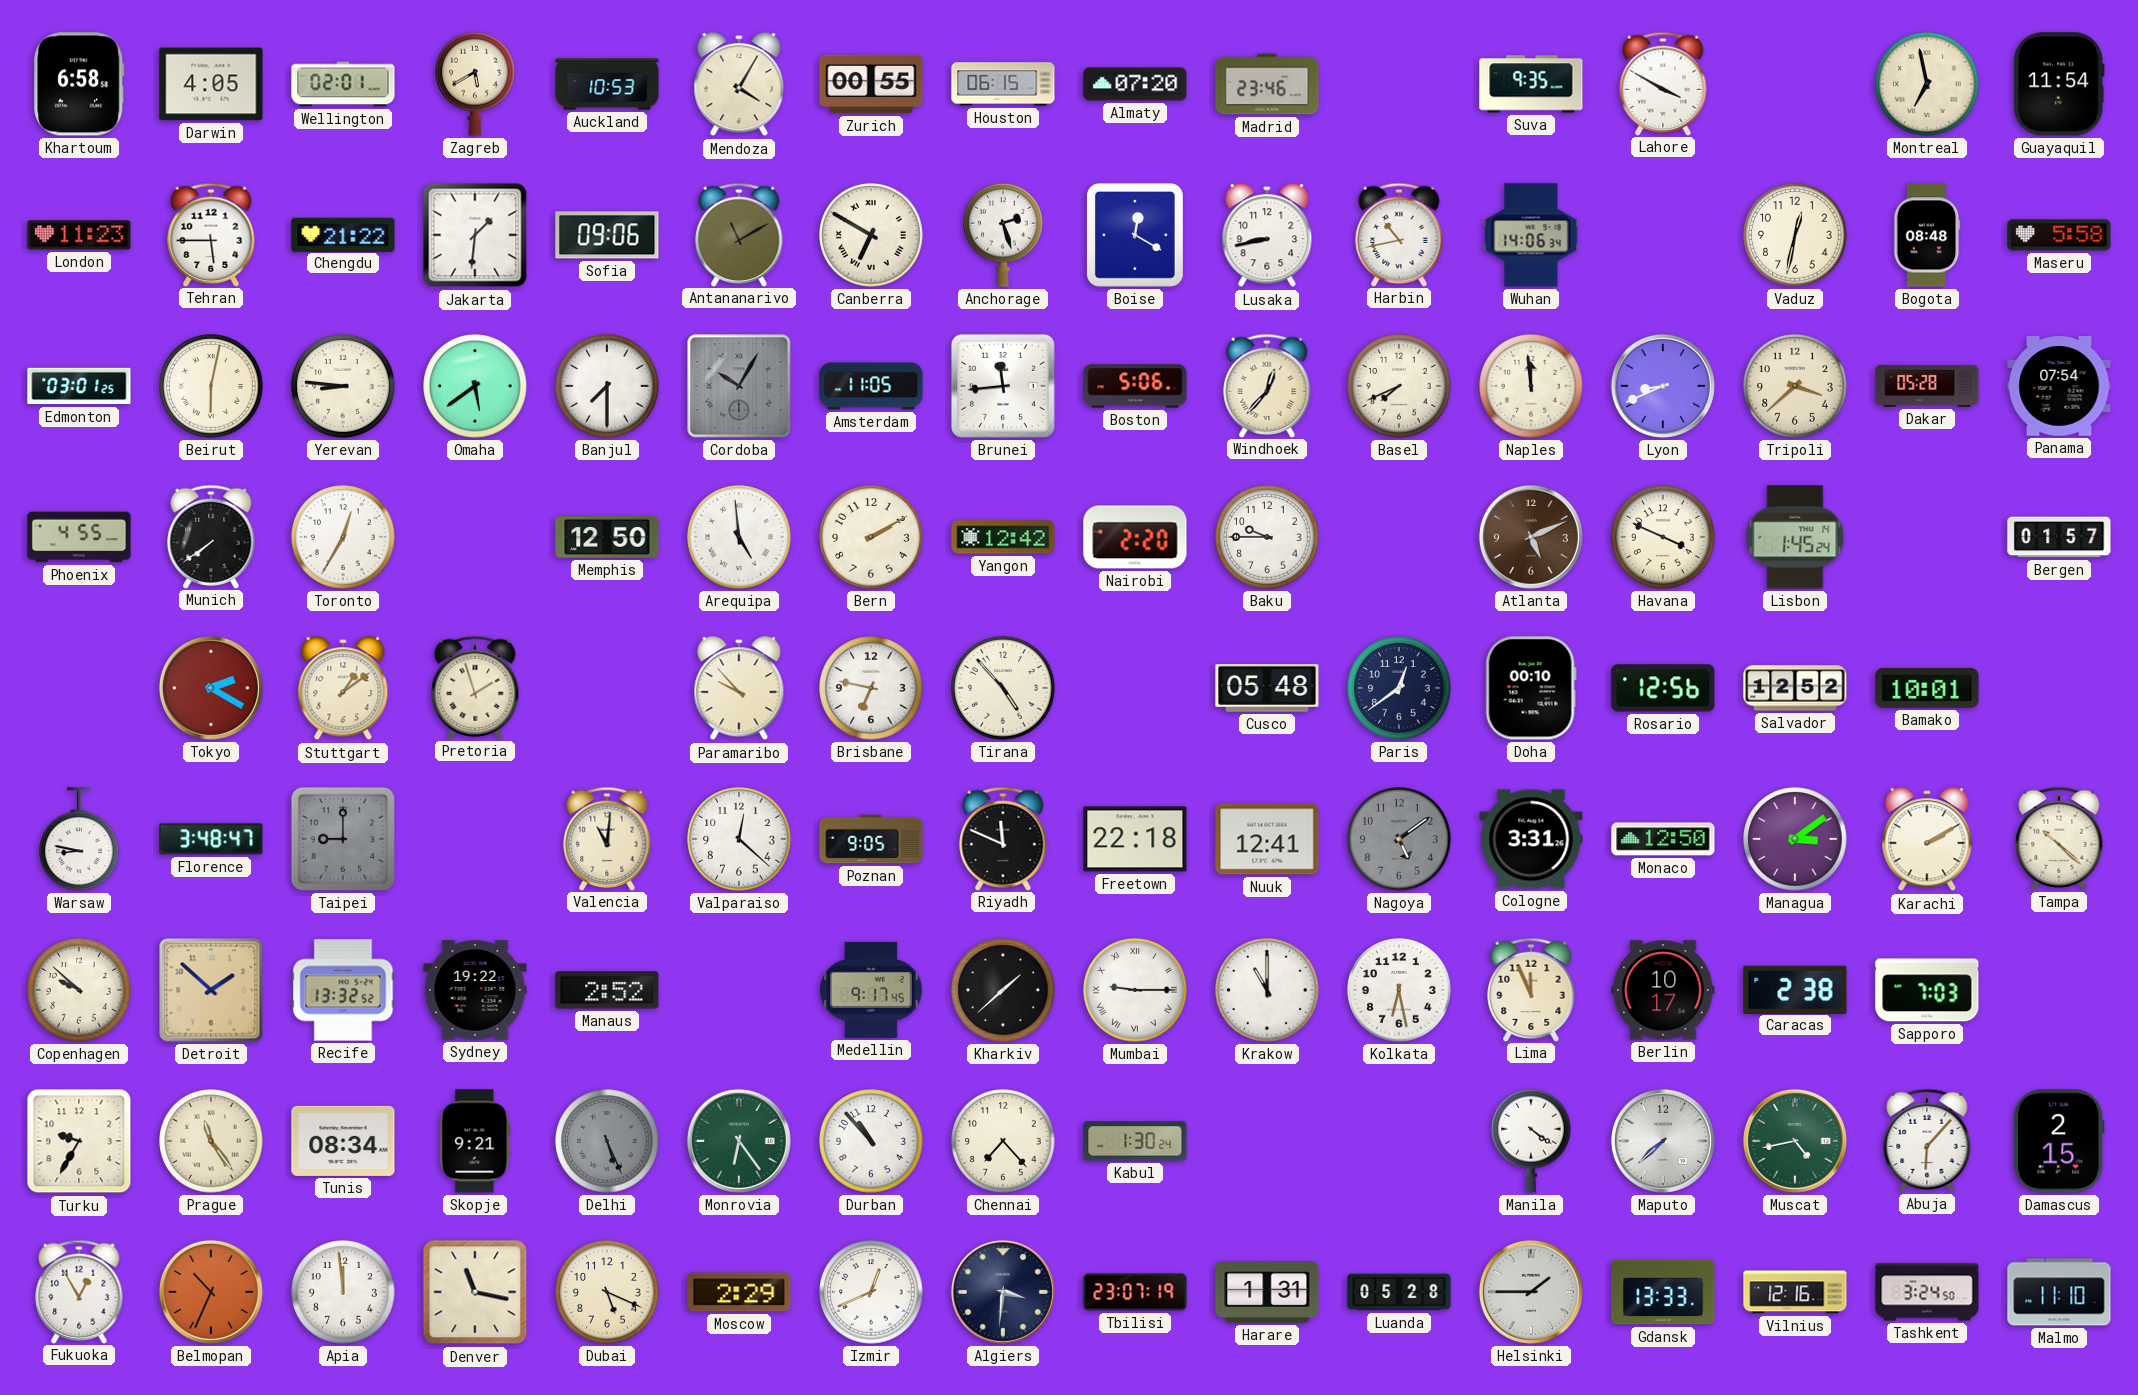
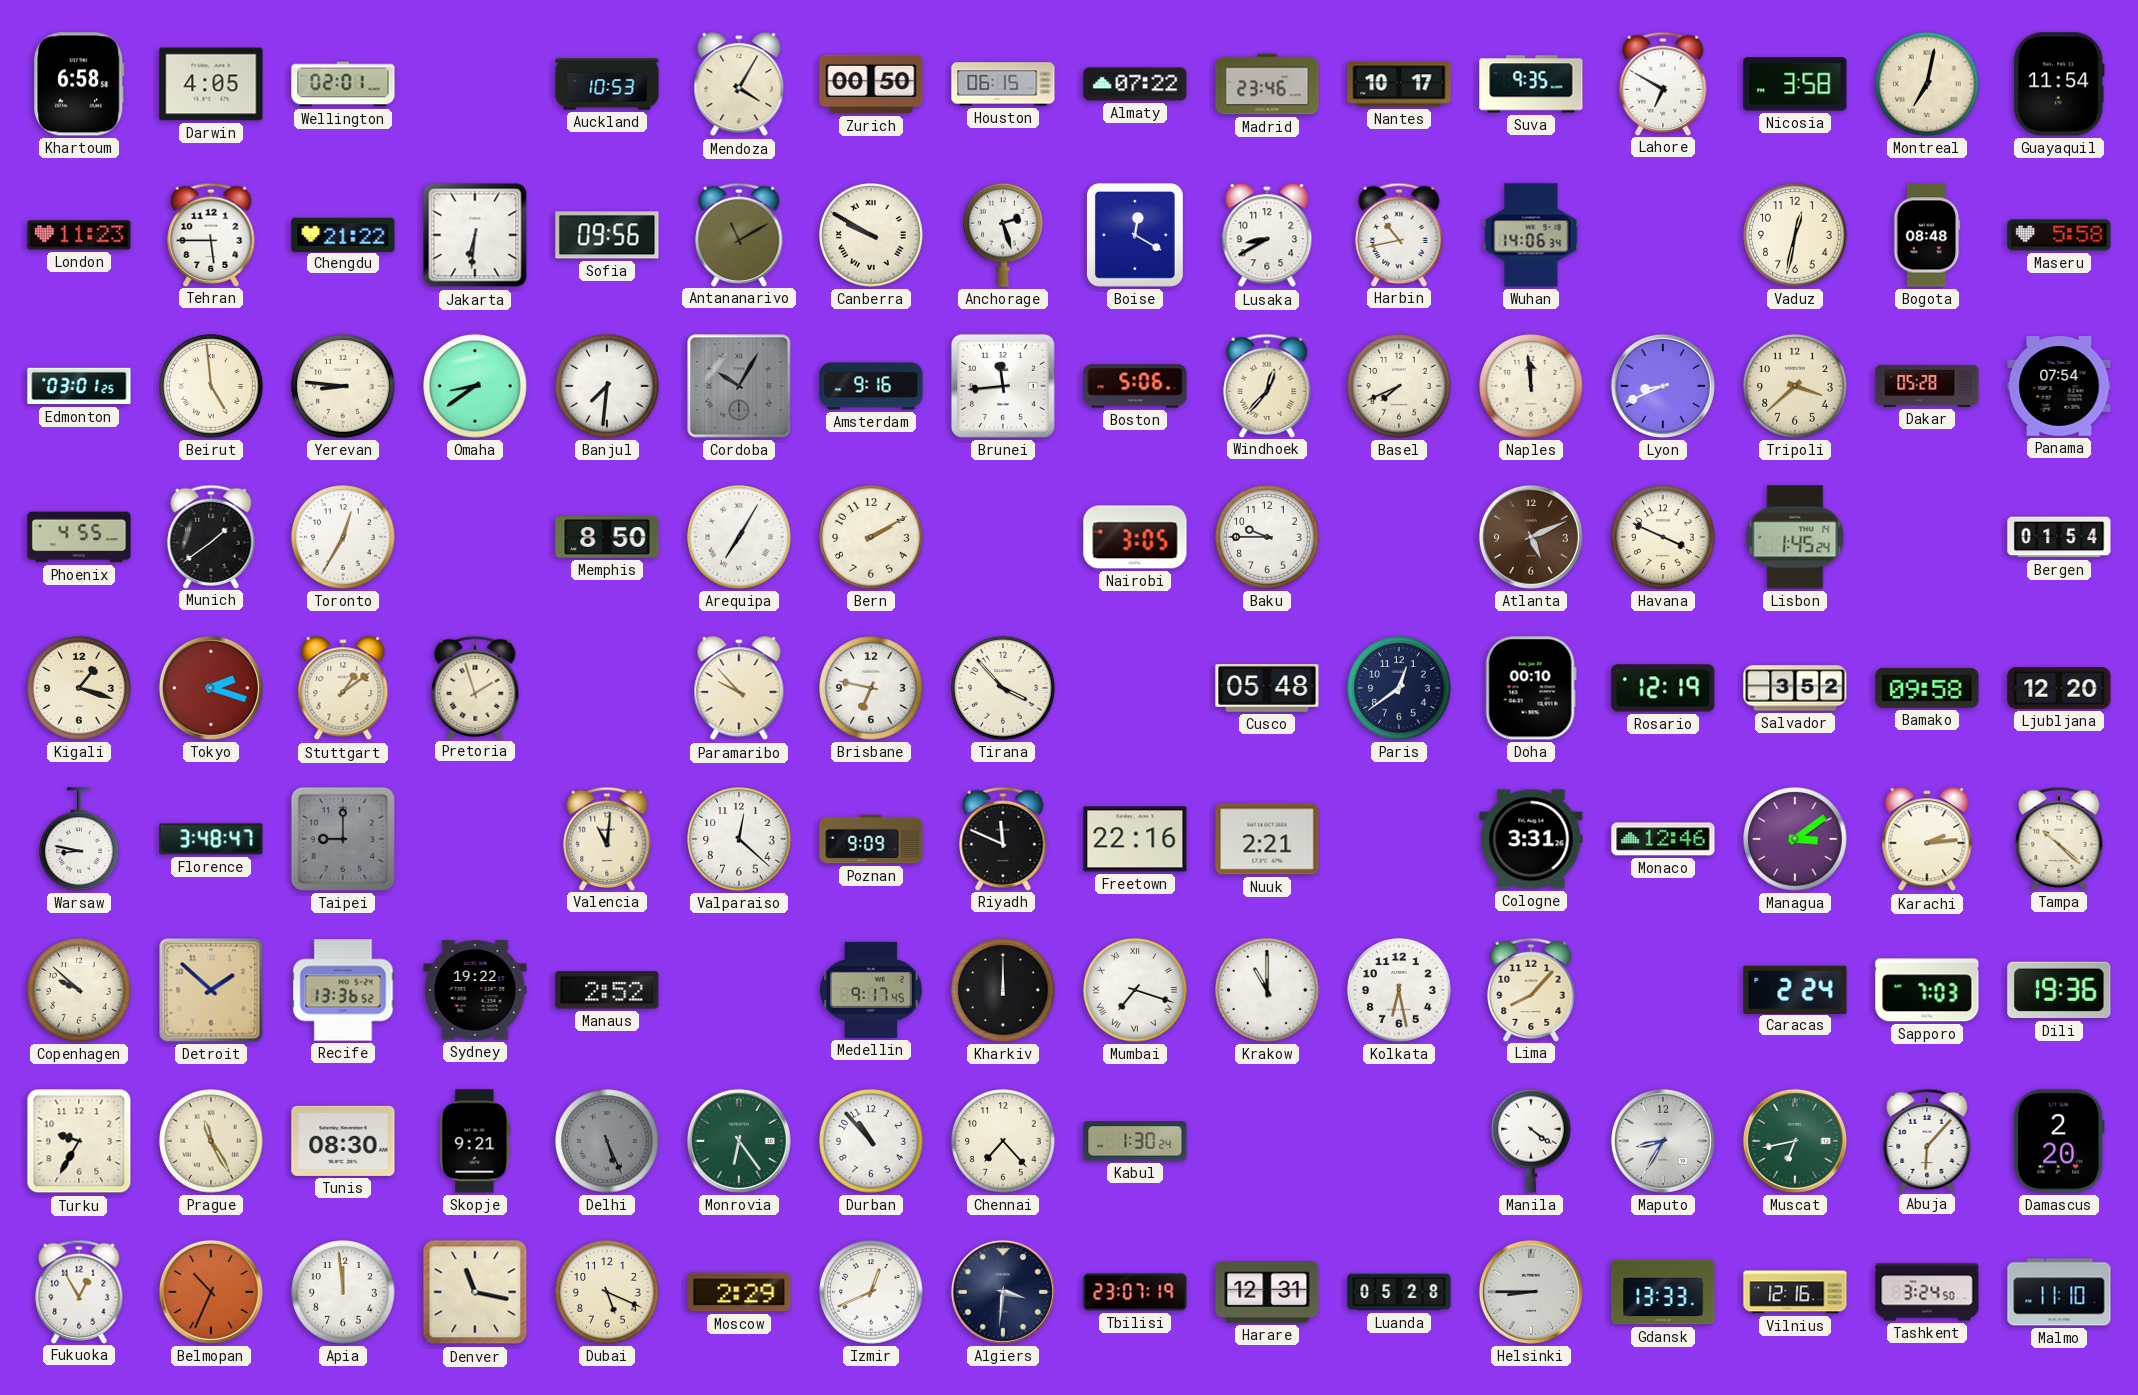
Zagreb: 5:40 -> none
Zurich: 00:55 -> 00:50
Almaty: 07:20 -> 07:22
Nantes: none -> 10:17
Lahore: 3:50 -> 6:50
Nicosia: none -> 3:58
Montreal: 6:58 -> 7:02
Jakarta: 1:31 -> 6:31
Sofia: 09:06 -> 09:56
Canberra: 6:50 -> 9:50
Lusaka: 8:43 -> 8:40
Beirut: 6:02 -> 4:59
Omaha: 5:39 -> 8:39
Banjul: 7:30 -> 7:31
Amsterdam: 11:05 -> 9:16
Munich: 7:39 -> 1:39
Memphis: 12:50 -> 8:50
Arequipa: 4:59 -> 7:05
Yangon: 12:42 -> none
Nairobi: 2:20 -> 3:05
Bergen: 01:57 -> 01:54
Kigali: none -> 1:18
Tokyo: 2:20 -> 2:18
Tirana: 4:53 -> 3:53
Rosario: 12:56 -> 12:19
Salvador: 12:52 -> 3:52
Bamako: 10:01 -> 09:58
Ljubljana: none -> 12:20
Poznan: 9:05 -> 9:09
Freetown: 22:18 -> 22:16
Nuuk: 12:41 -> 2:21
Nagoya: 5:09 -> none
Monaco: 12:50 -> 12:46
Karachi: 2:10 -> 2:14
Recife: 13:32 -> 13:36
Kharkiv: 1:38 -> 12:00
Mumbai: 9:15 -> 7:18
Lima: 11:56 -> 8:07
Berlin: 10:17 -> none
Caracas: 2:38 -> 2:24
Dili: none -> 19:36
Prague: 11:24 -> 11:25
Tunis: 08:34 -> 08:30
Maputo: 7:38 -> 8:35
Muscat: 4:43 -> 6:43
Damascus: 2:15 -> 2:20
Harare: 1:31 -> 12:31
Helsinki: 1:45 -> 8:45
